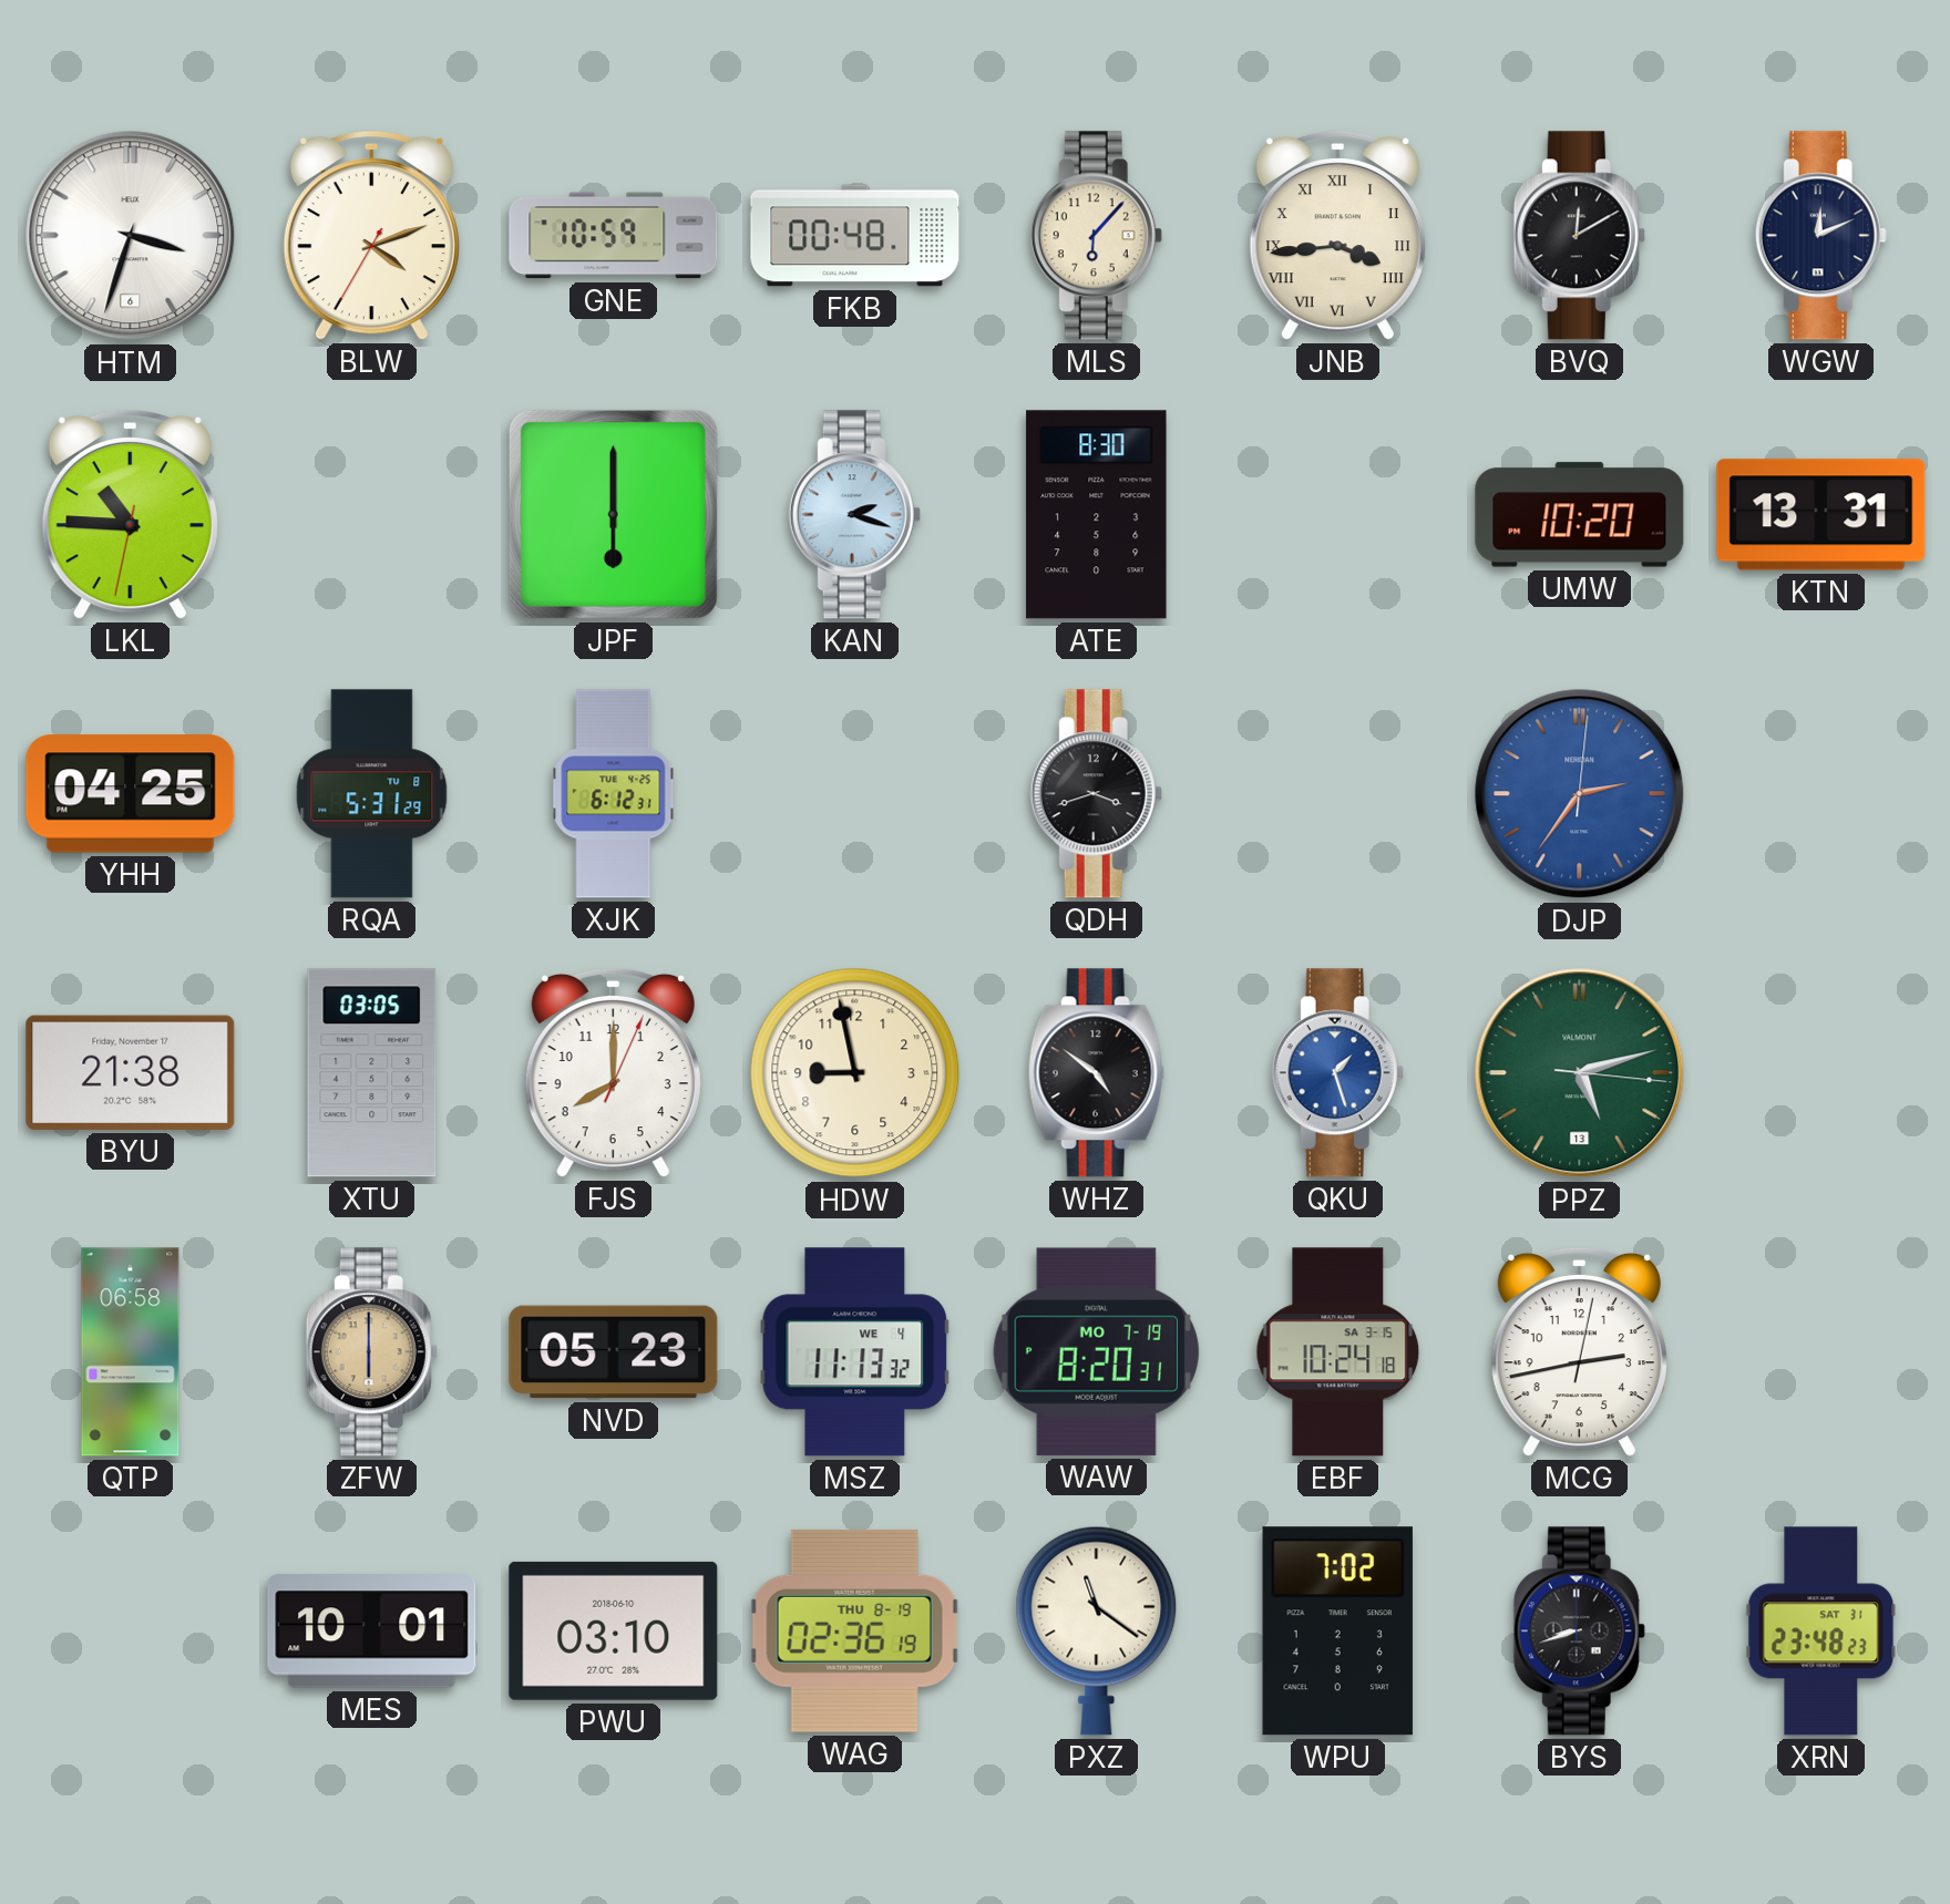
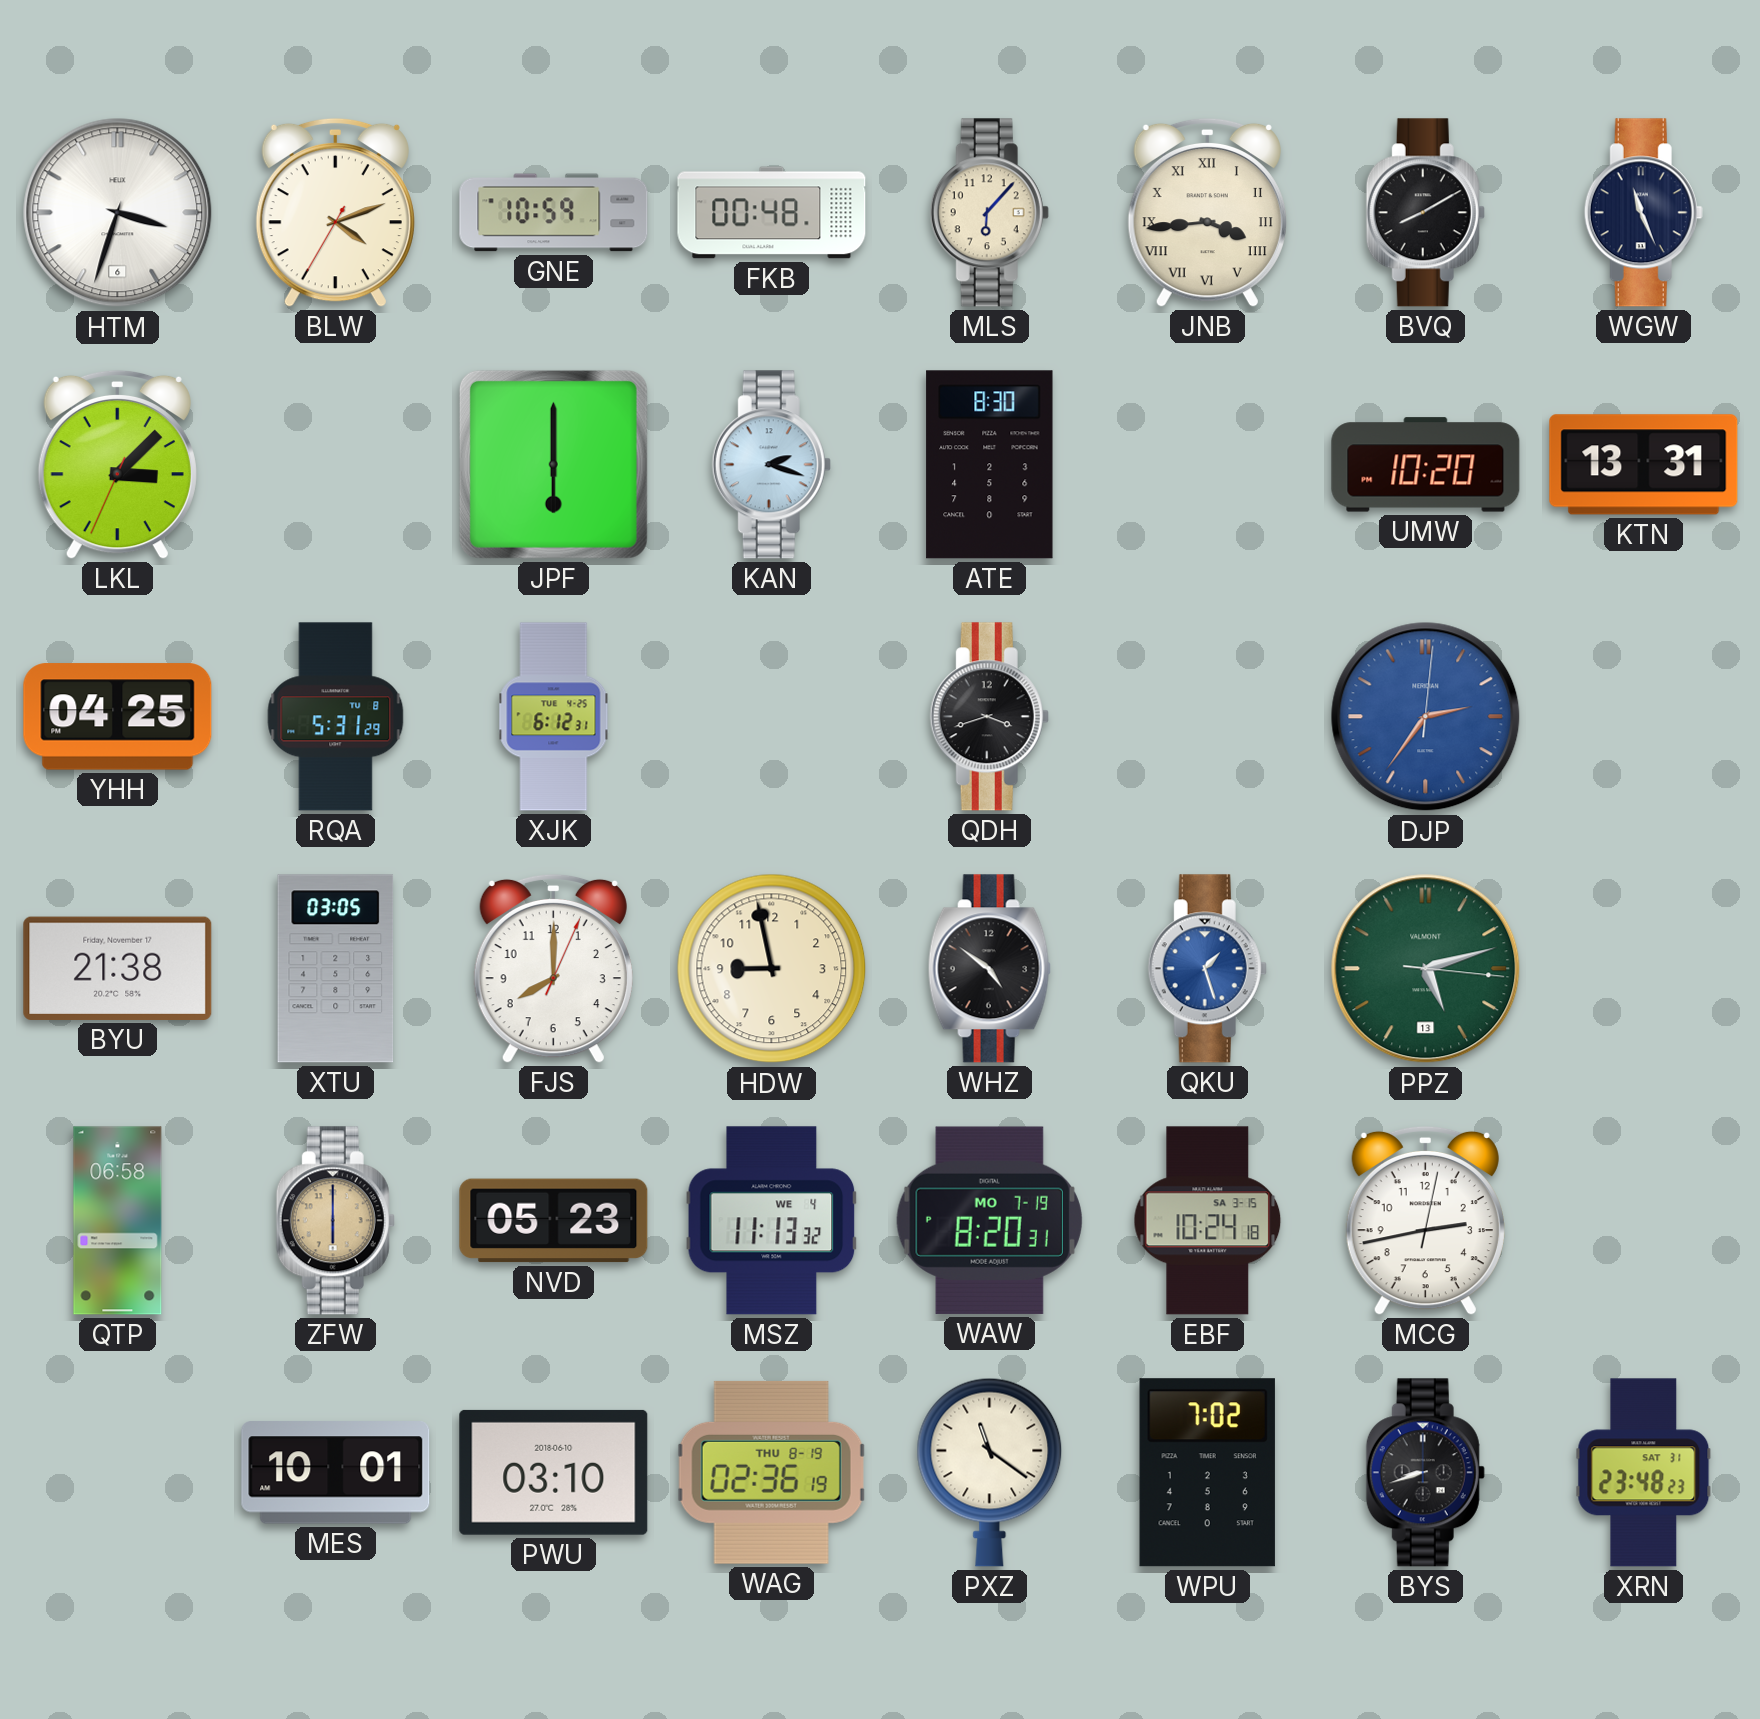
BVQ: 12:10 -> 8:10
WGW: 12:11 -> 11:26
LKL: 10:45 -> 3:07
